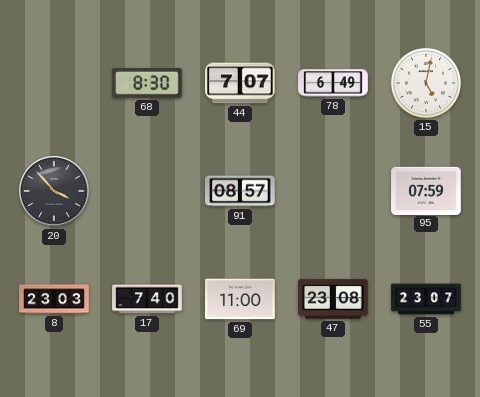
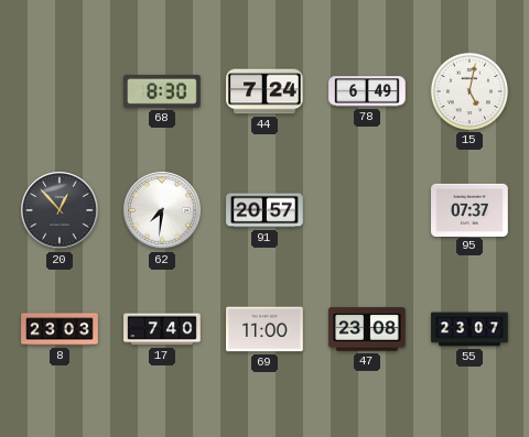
44: 7:07 -> 7:24
20: 3:53 -> 12:53
62: none -> 7:31
91: 08:57 -> 20:57
95: 07:59 -> 07:37
